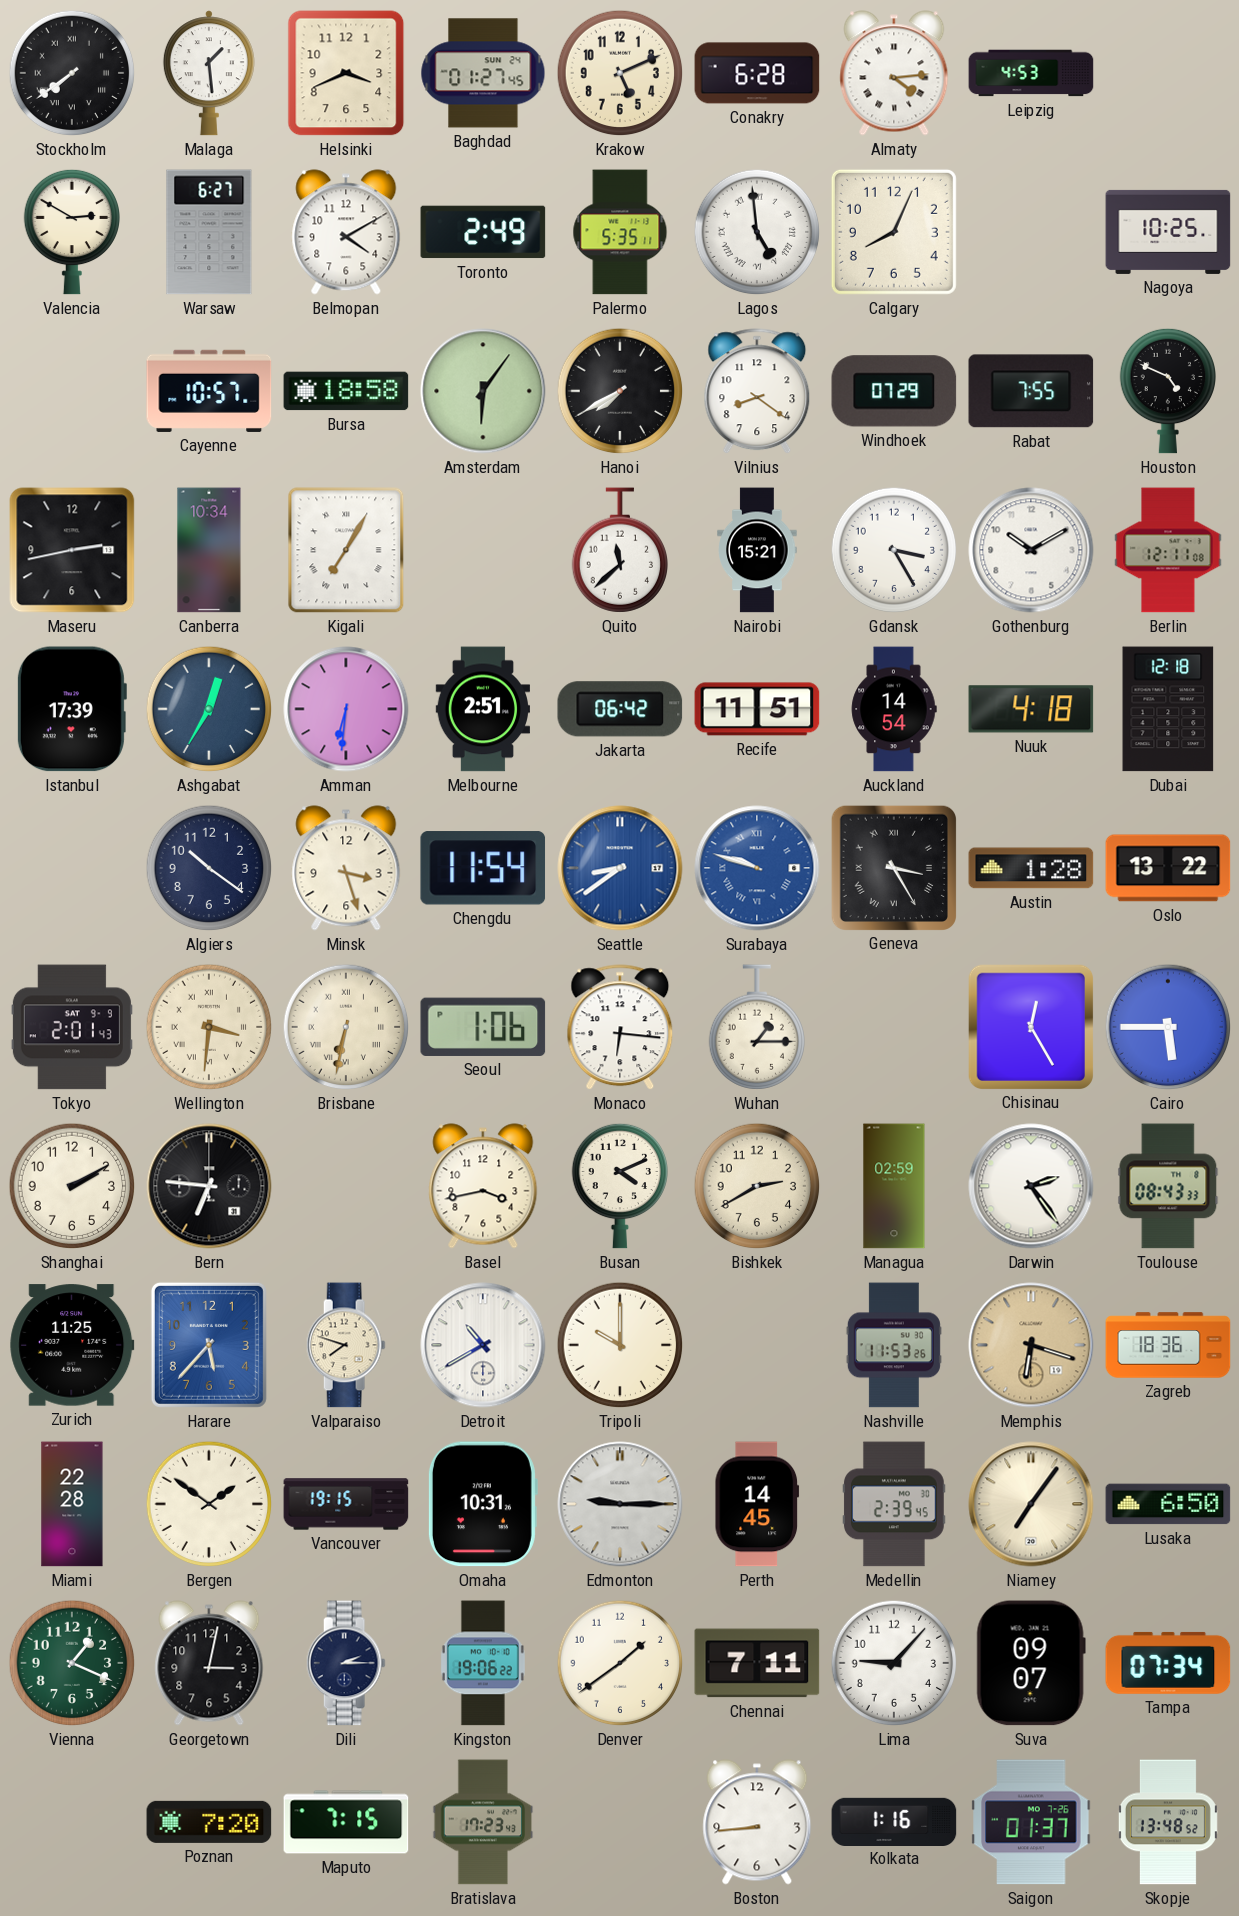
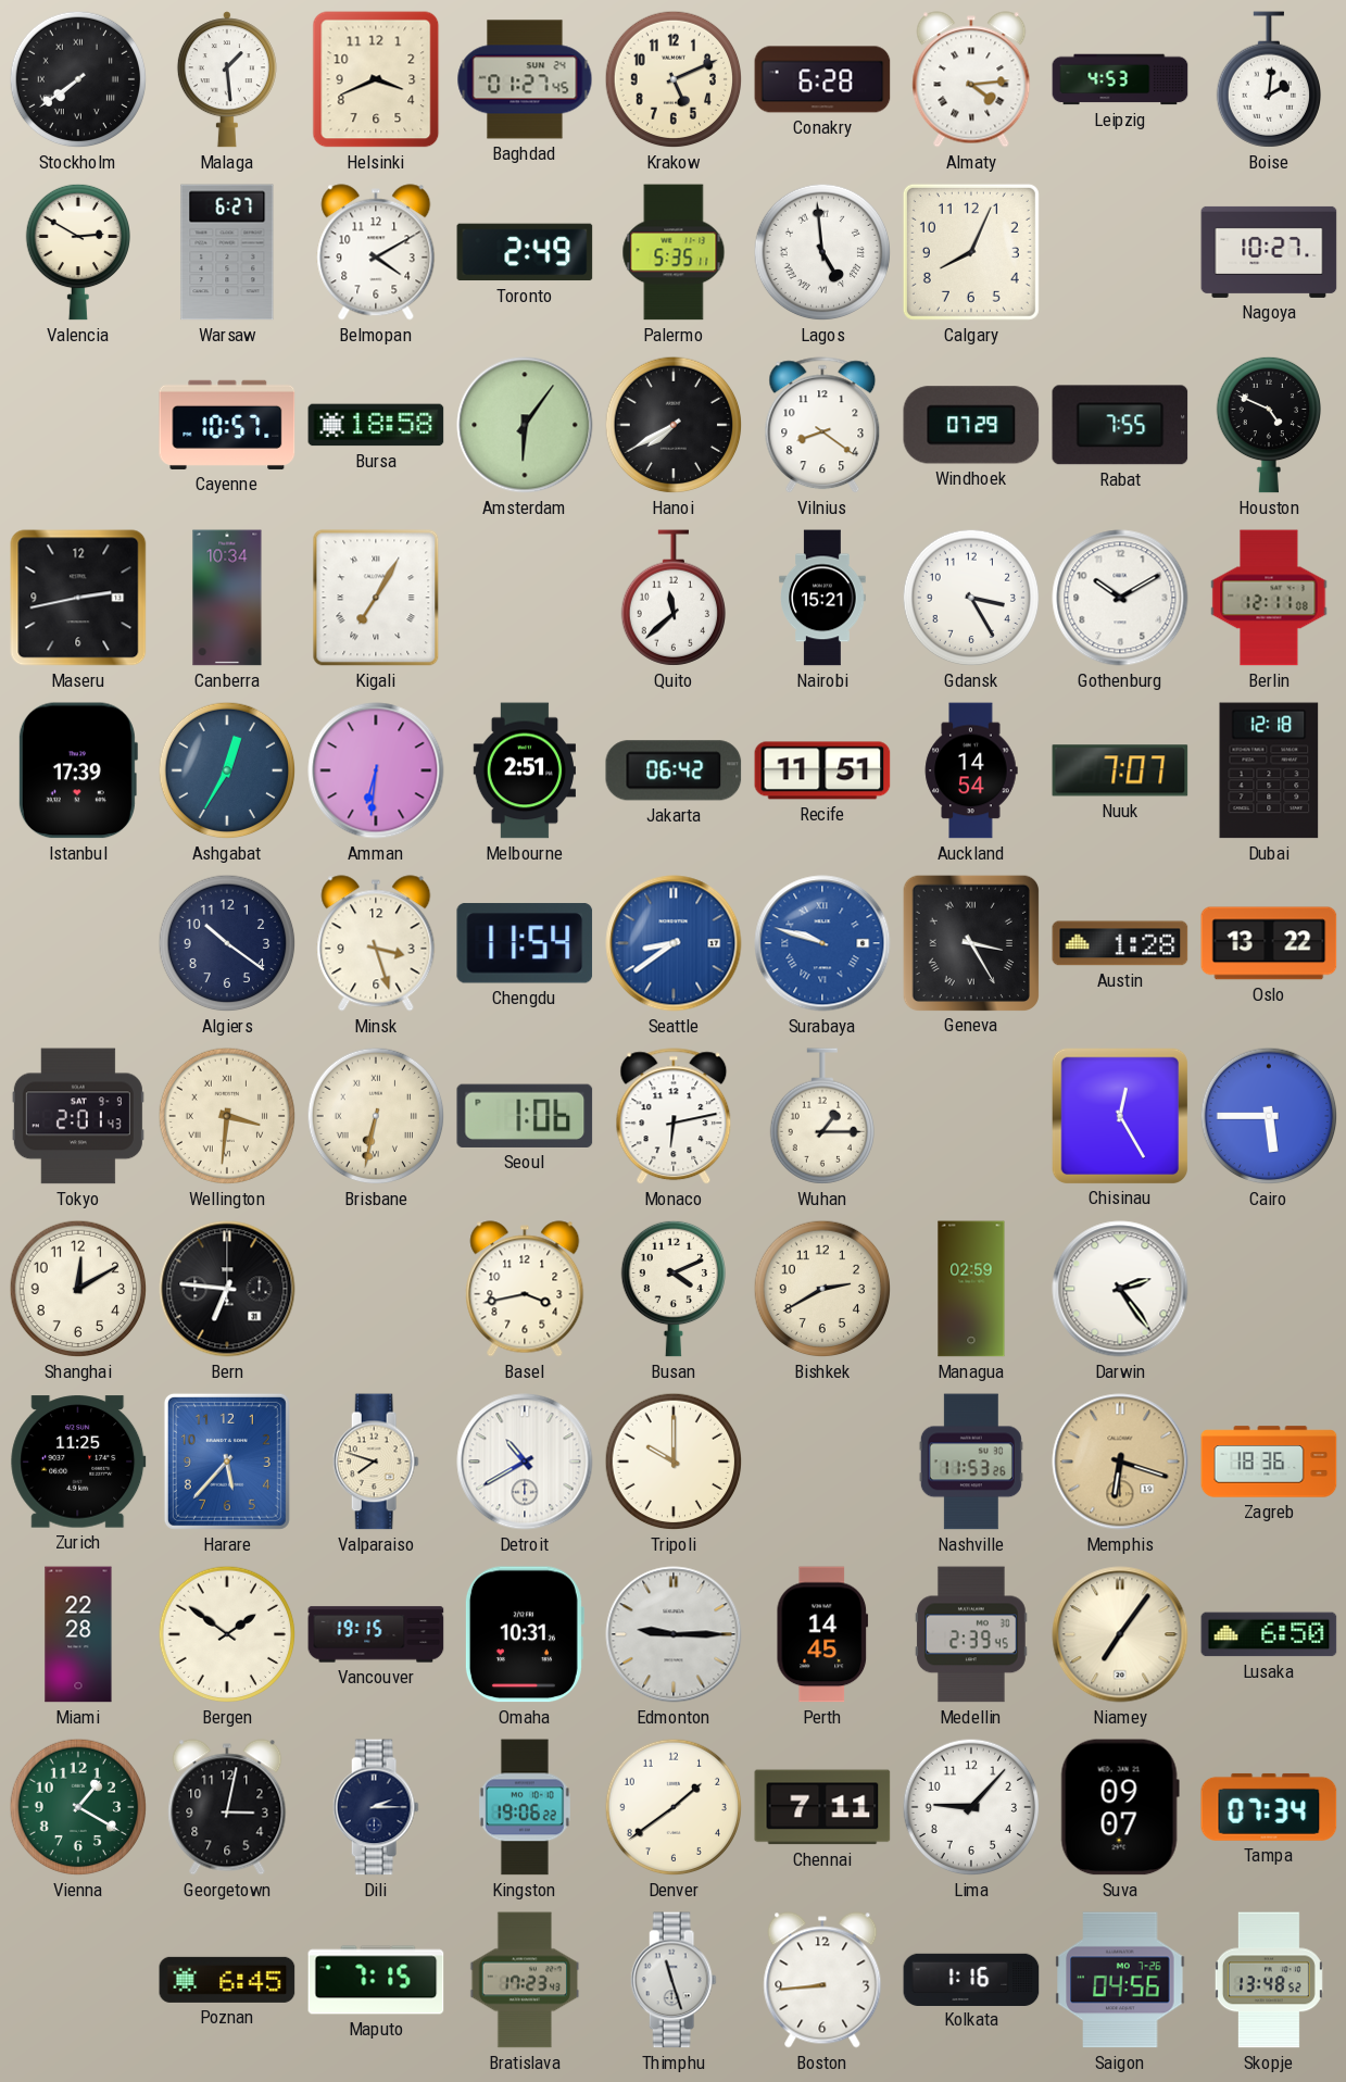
Boise: none -> 2:01
Nagoya: 10:25 -> 10:27
Nuuk: 4:18 -> 7:07
Monaco: 6:16 -> 6:13
Shanghai: 2:10 -> 12:10
Toulouse: 08:43 -> none
Vienna: 1:19 -> 1:20
Poznan: 7:20 -> 6:45
Thimphu: none -> 11:27
Saigon: 01:37 -> 04:56
